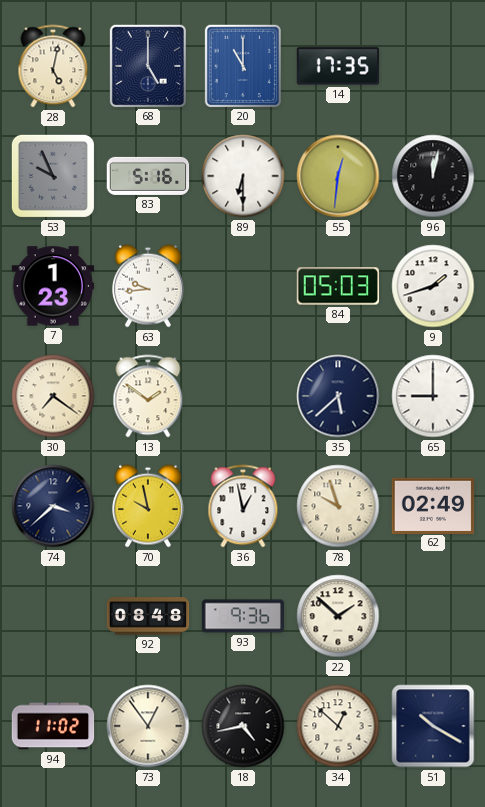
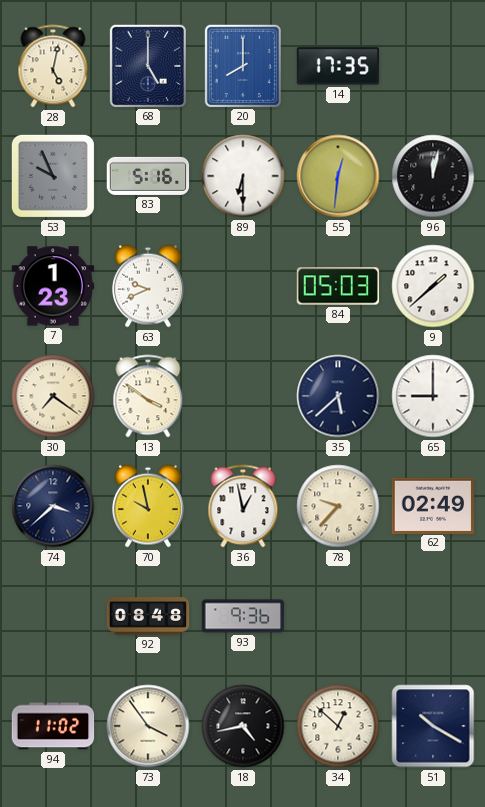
20: 11:00 -> 8:00
63: 9:44 -> 9:41
9: 1:42 -> 1:38
13: 1:51 -> 3:51
78: 9:57 -> 9:37
22: 1:52 -> none
73: 12:54 -> 3:54
